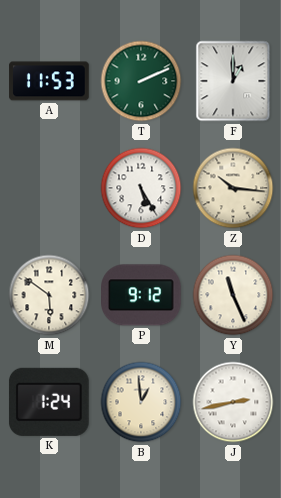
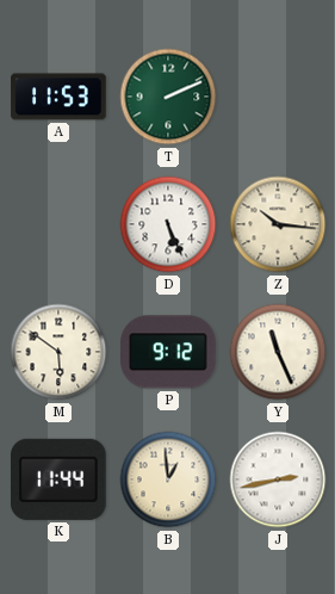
F: 1:00 -> none
D: 5:25 -> 5:26
K: 1:24 -> 11:44
